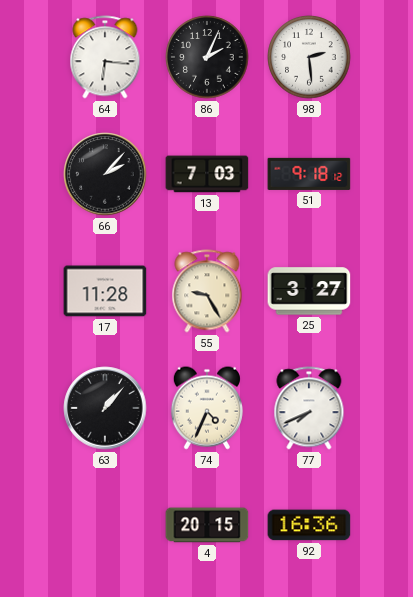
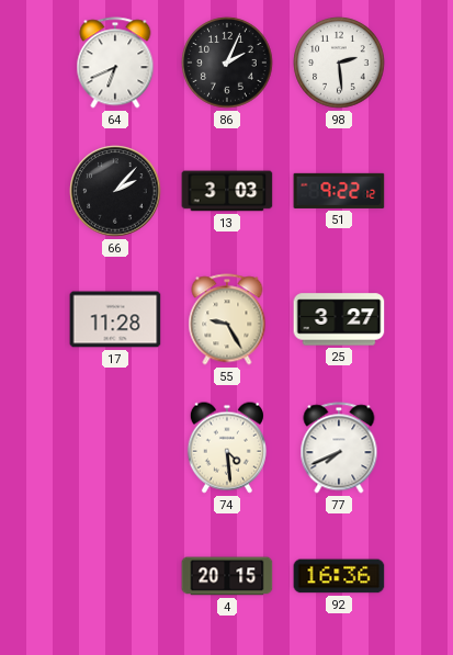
64: 6:16 -> 6:41
13: 7:03 -> 3:03
51: 9:18 -> 9:22
63: 1:07 -> none
74: 4:34 -> 4:29
